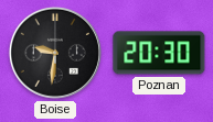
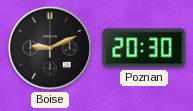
Boise: 9:31 -> 9:11
